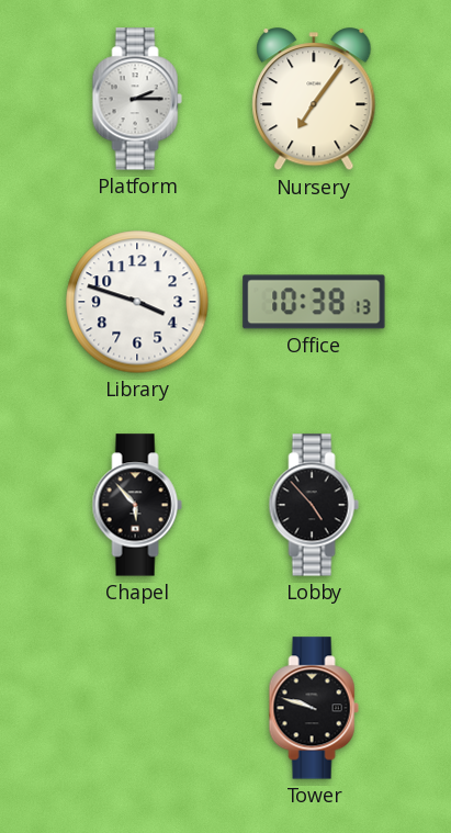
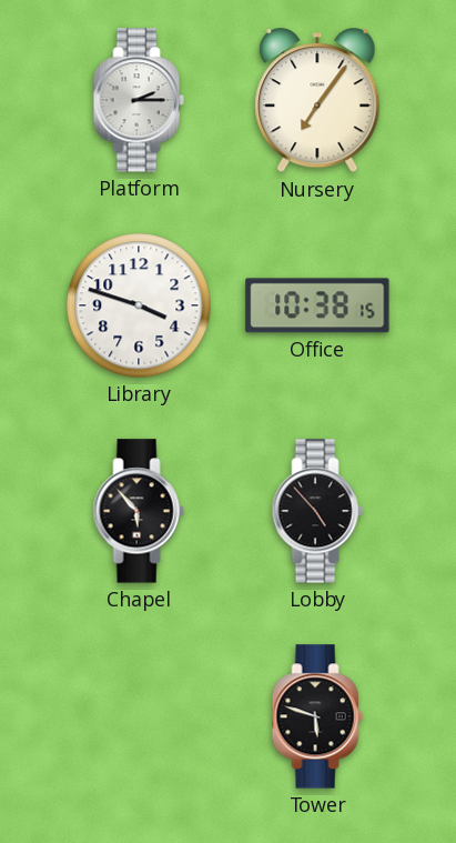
Office: 10:38:13 -> 10:38:15
Tower: 9:48 -> 5:48
